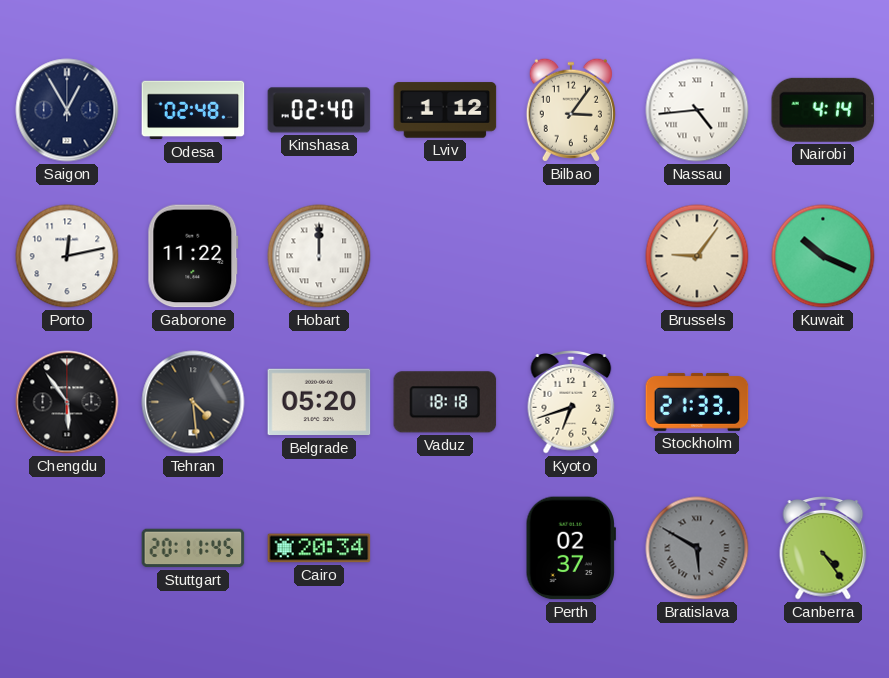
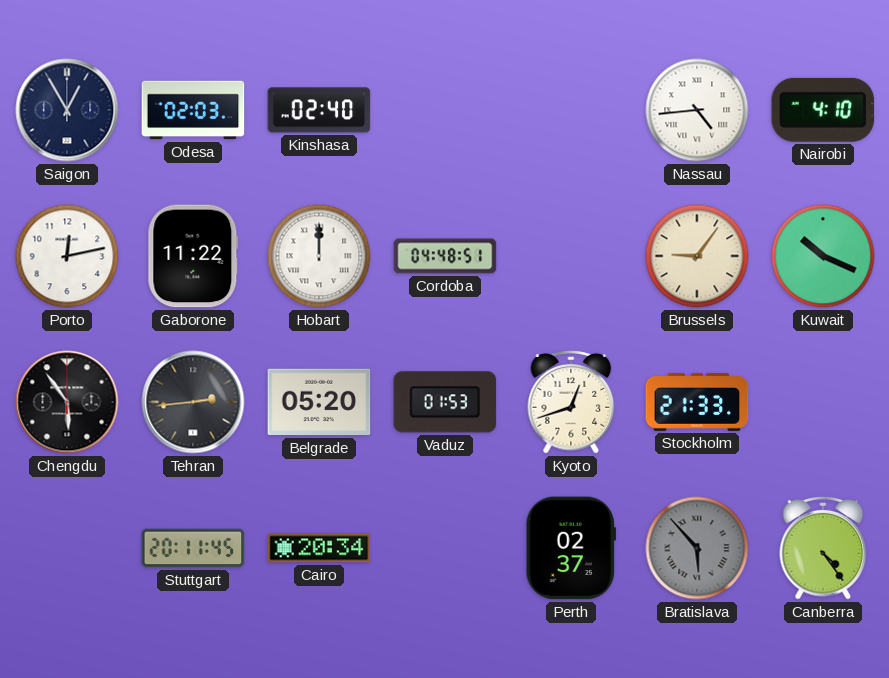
Odesa: 02:48 -> 02:03
Lviv: 1:12 -> none
Bilbao: 3:06 -> none
Nairobi: 4:14 -> 4:10
Cordoba: none -> 04:48
Tehran: 4:29 -> 2:44
Vaduz: 18:18 -> 01:53
Kyoto: 6:42 -> 12:42
Bratislava: 5:50 -> 5:53
